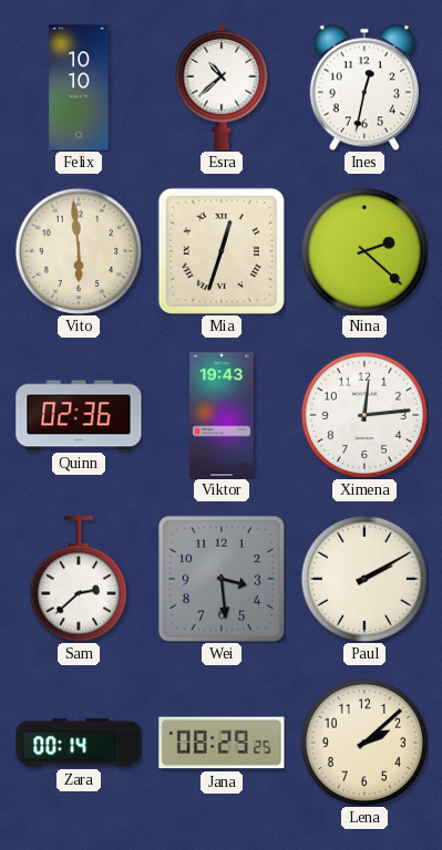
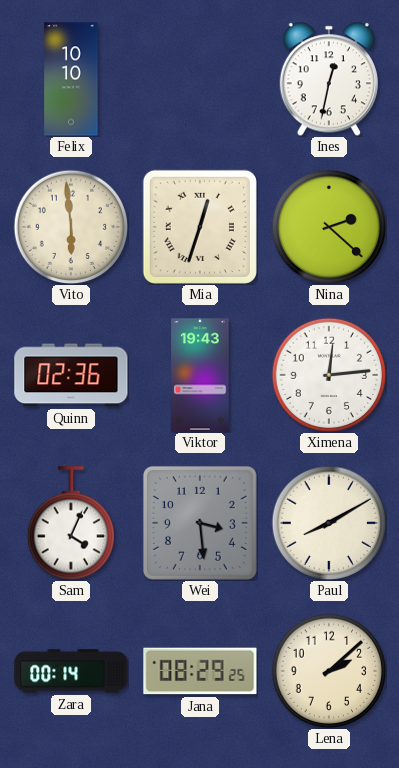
Esra: 10:38 -> none
Sam: 2:38 -> 4:04
Paul: 2:10 -> 8:10
